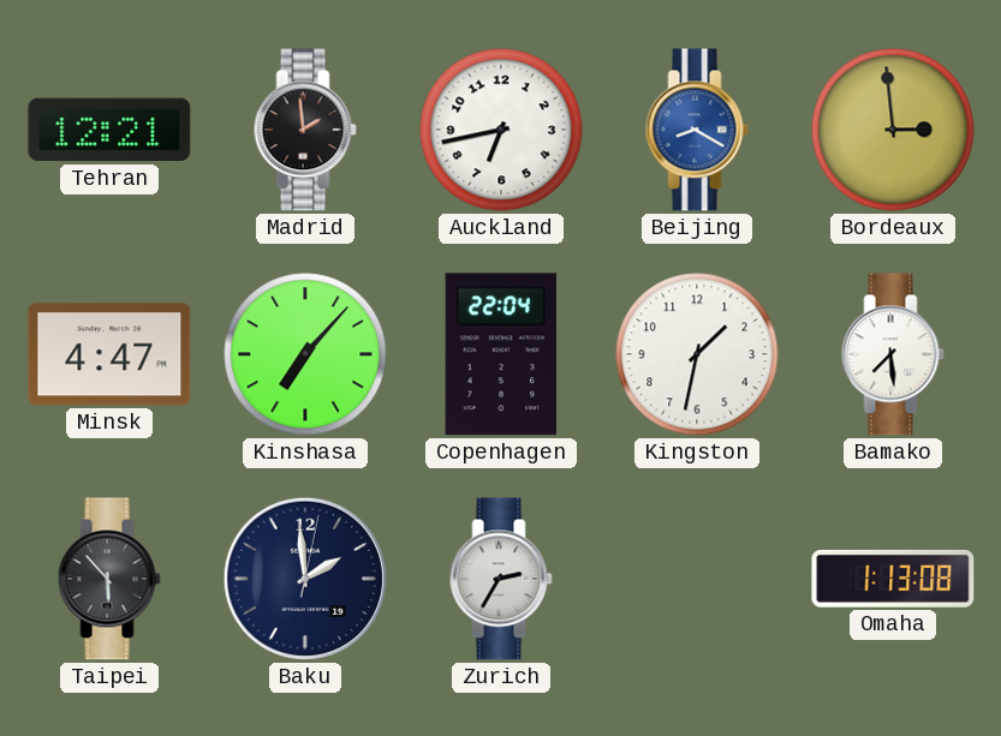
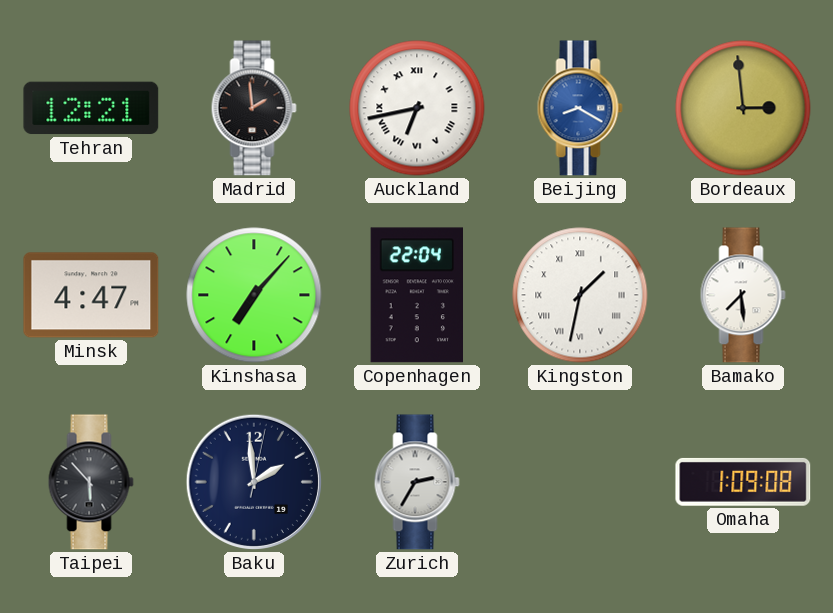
Auckland numerals: Arabic -> Roman
Kingston numerals: Arabic -> Roman
Omaha: 1:13 -> 1:09
